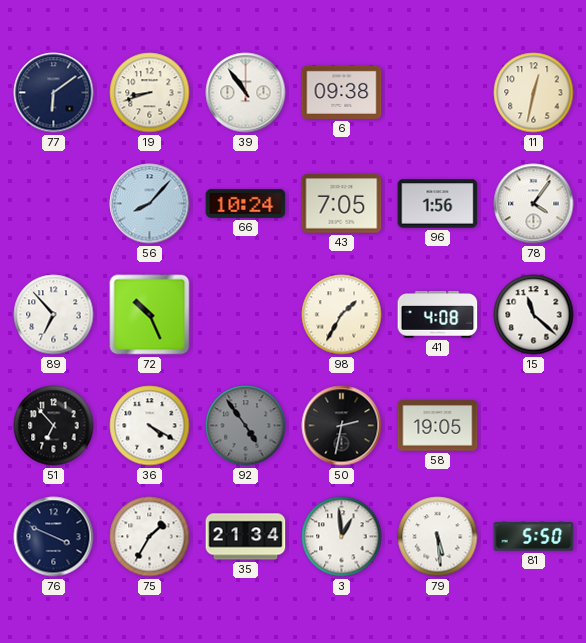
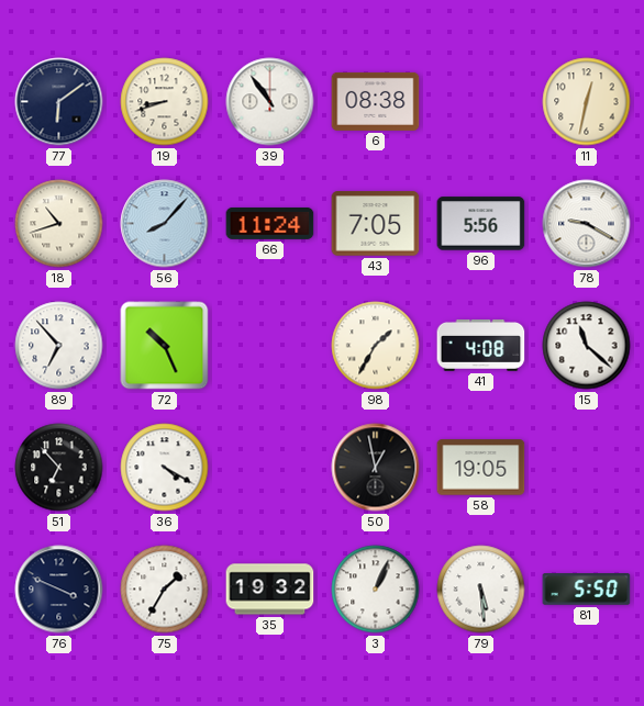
6: 09:38 -> 08:38
18: none -> 10:42
66: 10:24 -> 11:24
96: 1:56 -> 5:56
78: 4:06 -> 9:20
92: 4:54 -> none
50: 2:32 -> 12:58
35: 21:34 -> 19:32
3: 12:59 -> 1:04
